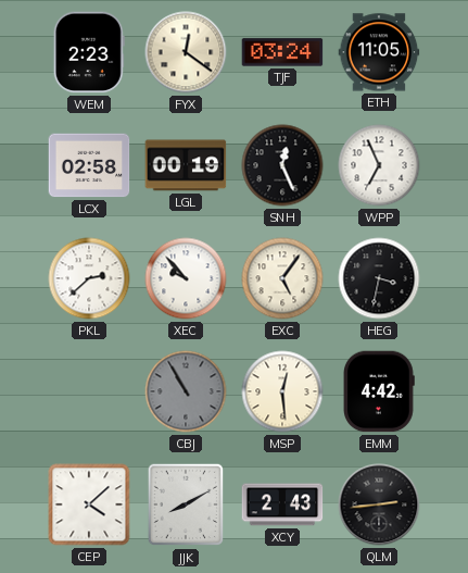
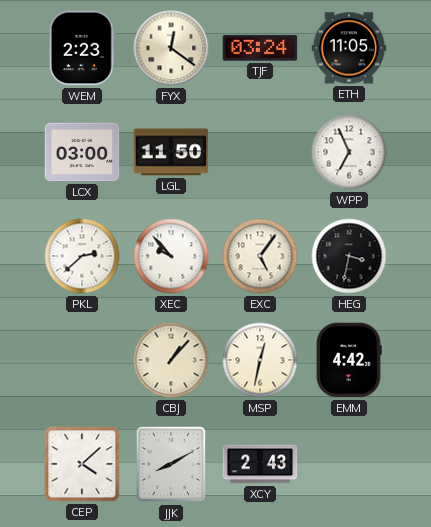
LCX: 02:58 -> 03:00
LGL: 00:19 -> 11:50
SNH: 12:26 -> none
CBJ: 10:55 -> 1:07
CBJ dial: grey -> cream
MSP: 12:29 -> 12:32
QLM: 2:44 -> none
